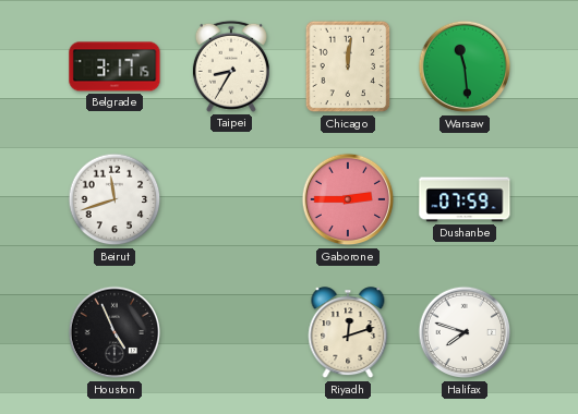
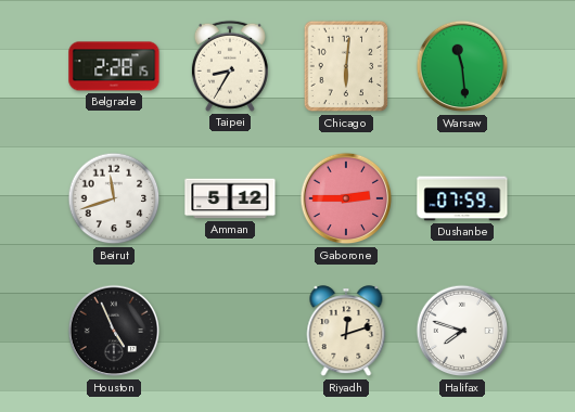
Belgrade: 3:17 -> 2:28
Chicago: 12:01 -> 6:01
Amman: none -> 5:12
